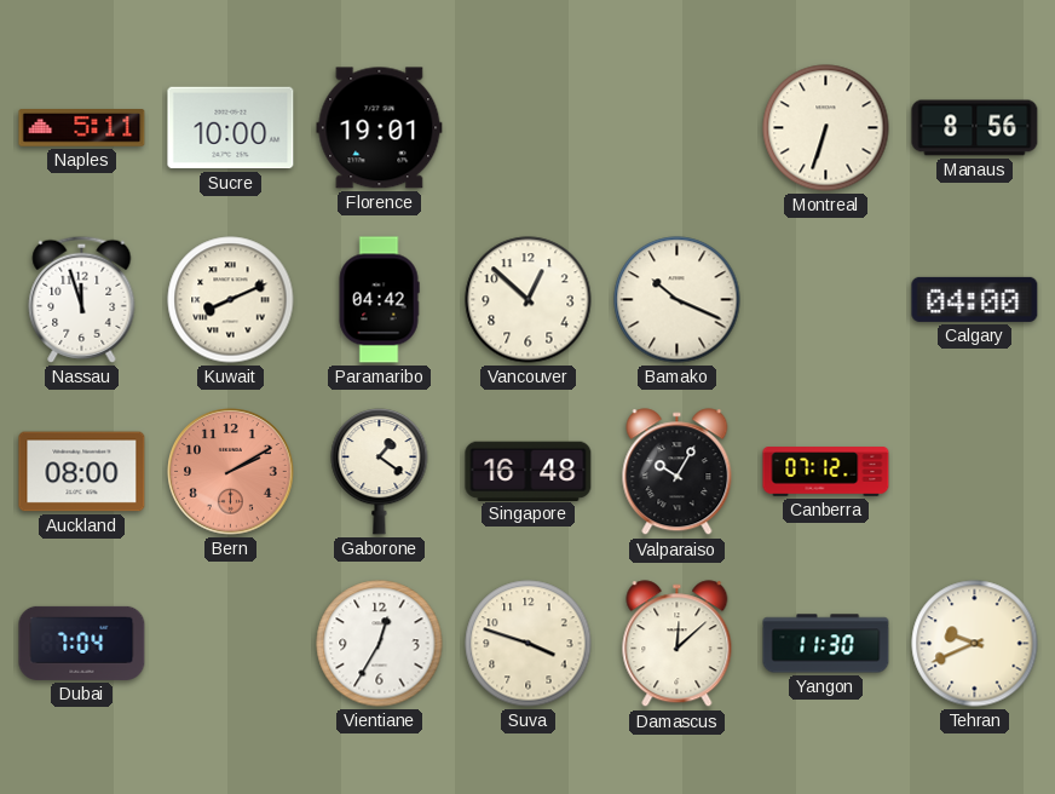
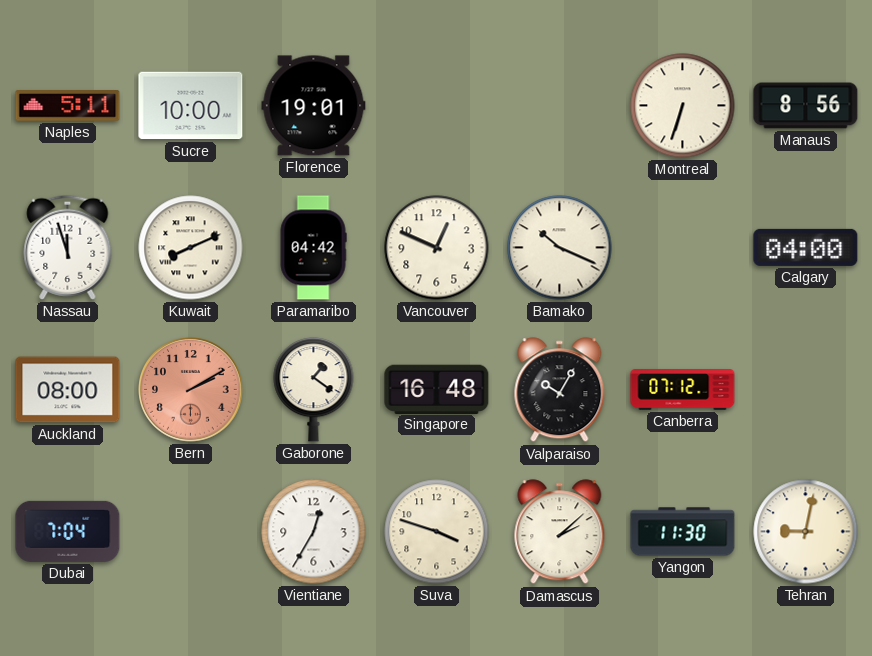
Vancouver: 12:52 -> 12:49
Damascus: 12:08 -> 2:08
Tehran: 9:41 -> 9:02
